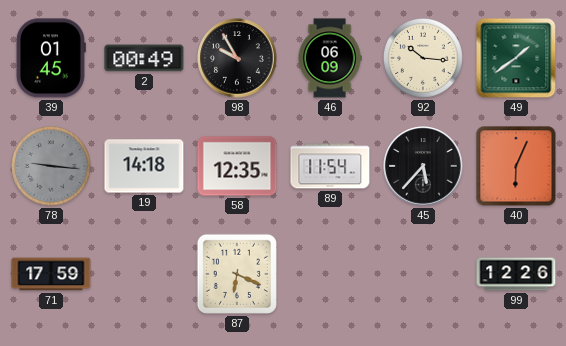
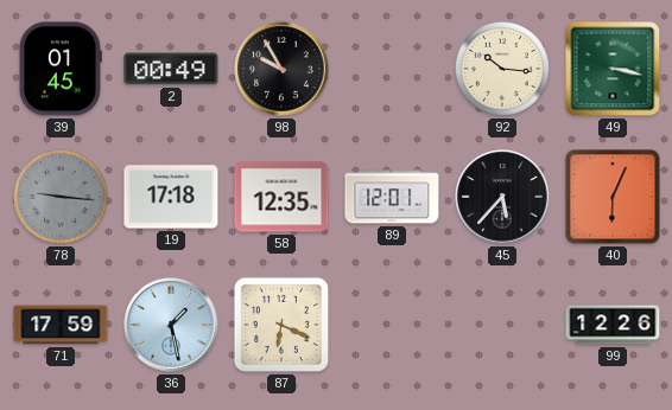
46: 06:09 -> none
49: 1:39 -> 3:17
19: 14:18 -> 17:18
89: 11:54 -> 12:01
36: none -> 1:28
